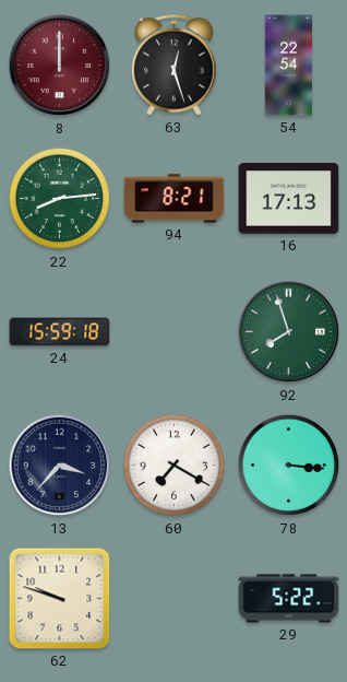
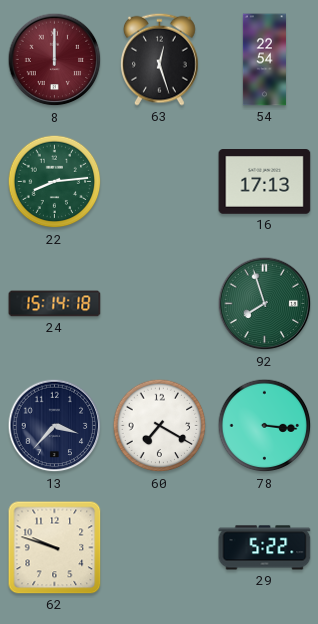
94: 8:21 -> none
24: 15:59 -> 15:14
